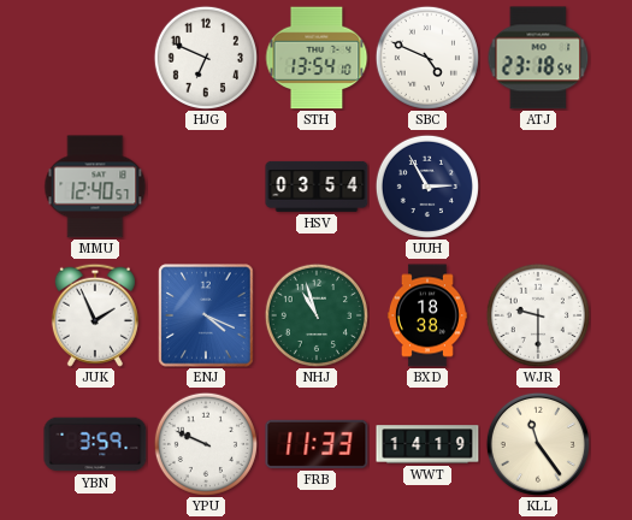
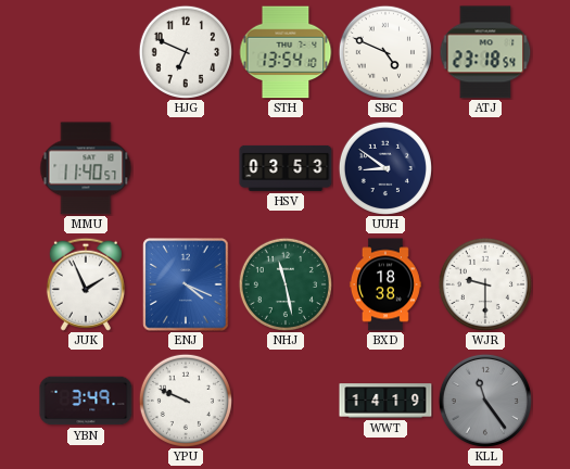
MMU: 12:40 -> 11:40
HSV: 03:54 -> 03:53
UUH: 2:55 -> 8:51
NHJ: 10:57 -> 11:28
YBN: 3:59 -> 3:49
FRB: 11:33 -> none
KLL dial: cream -> grey
